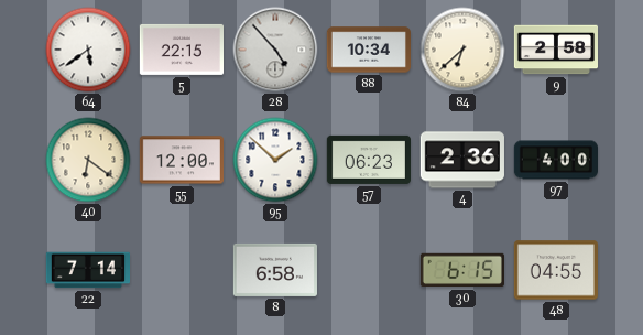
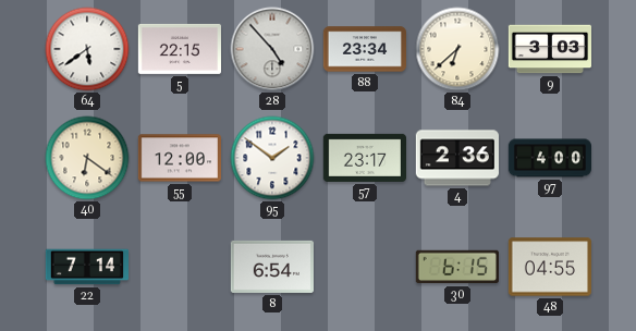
88: 10:34 -> 23:34
9: 2:58 -> 3:03
95: 1:52 -> 1:51
57: 06:23 -> 23:17
8: 6:58 -> 6:54
